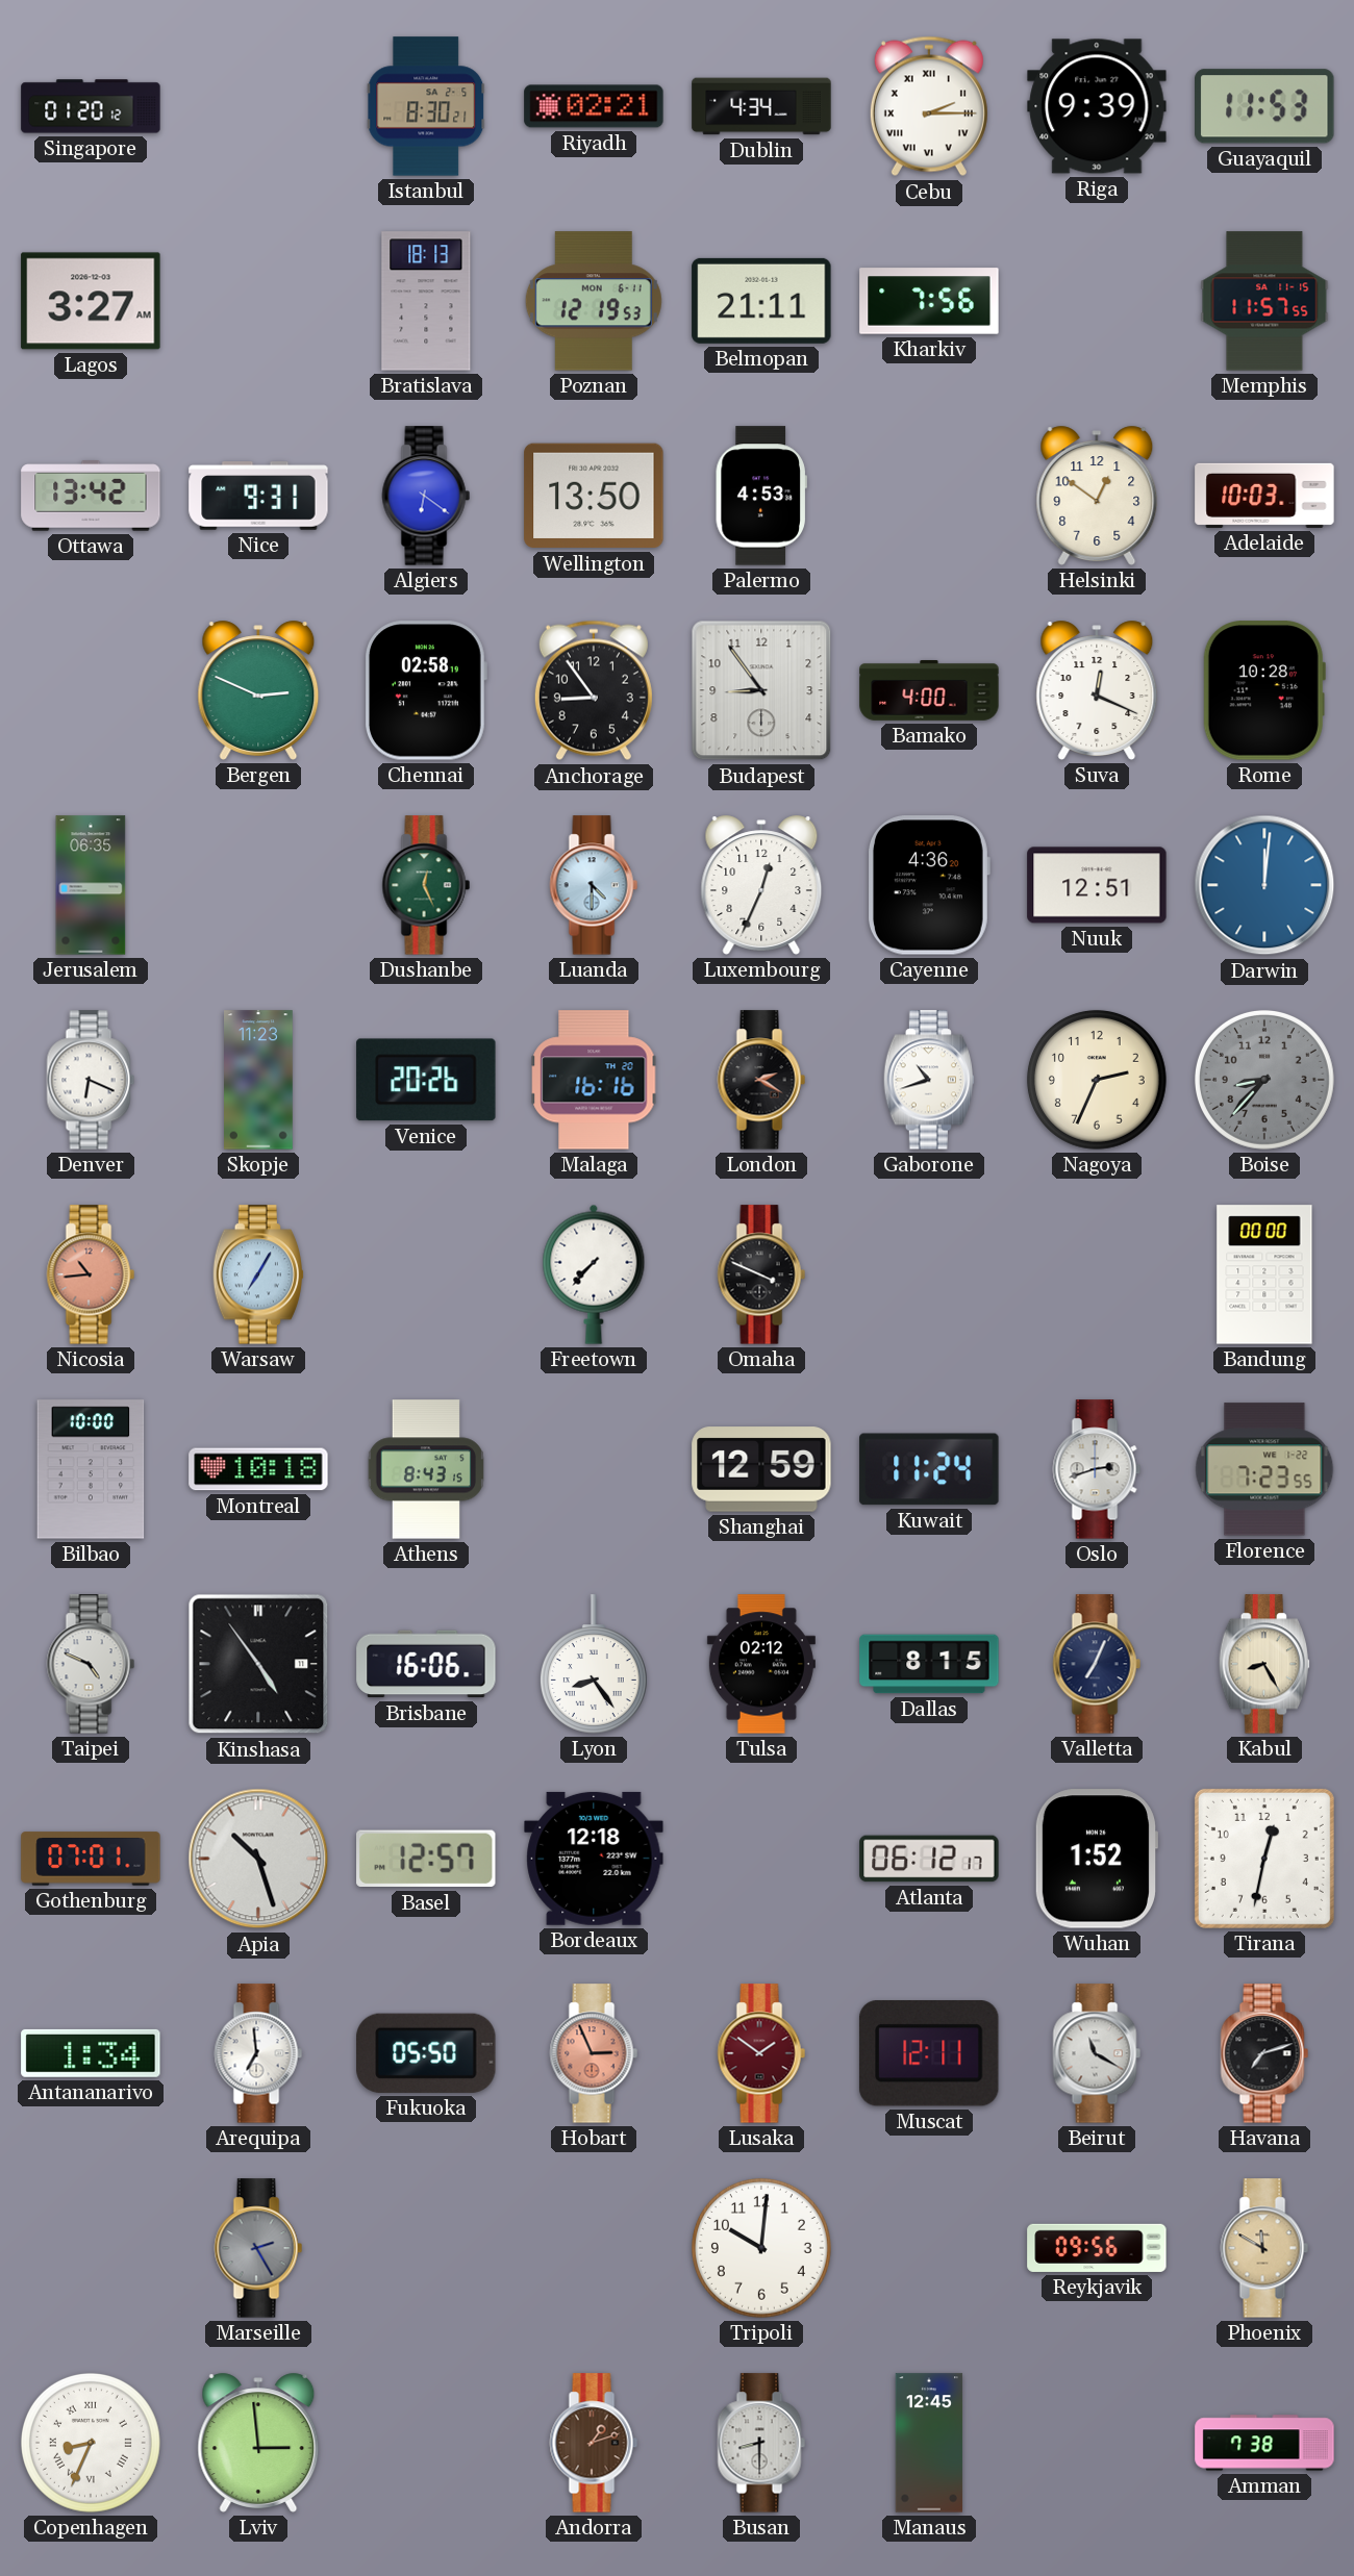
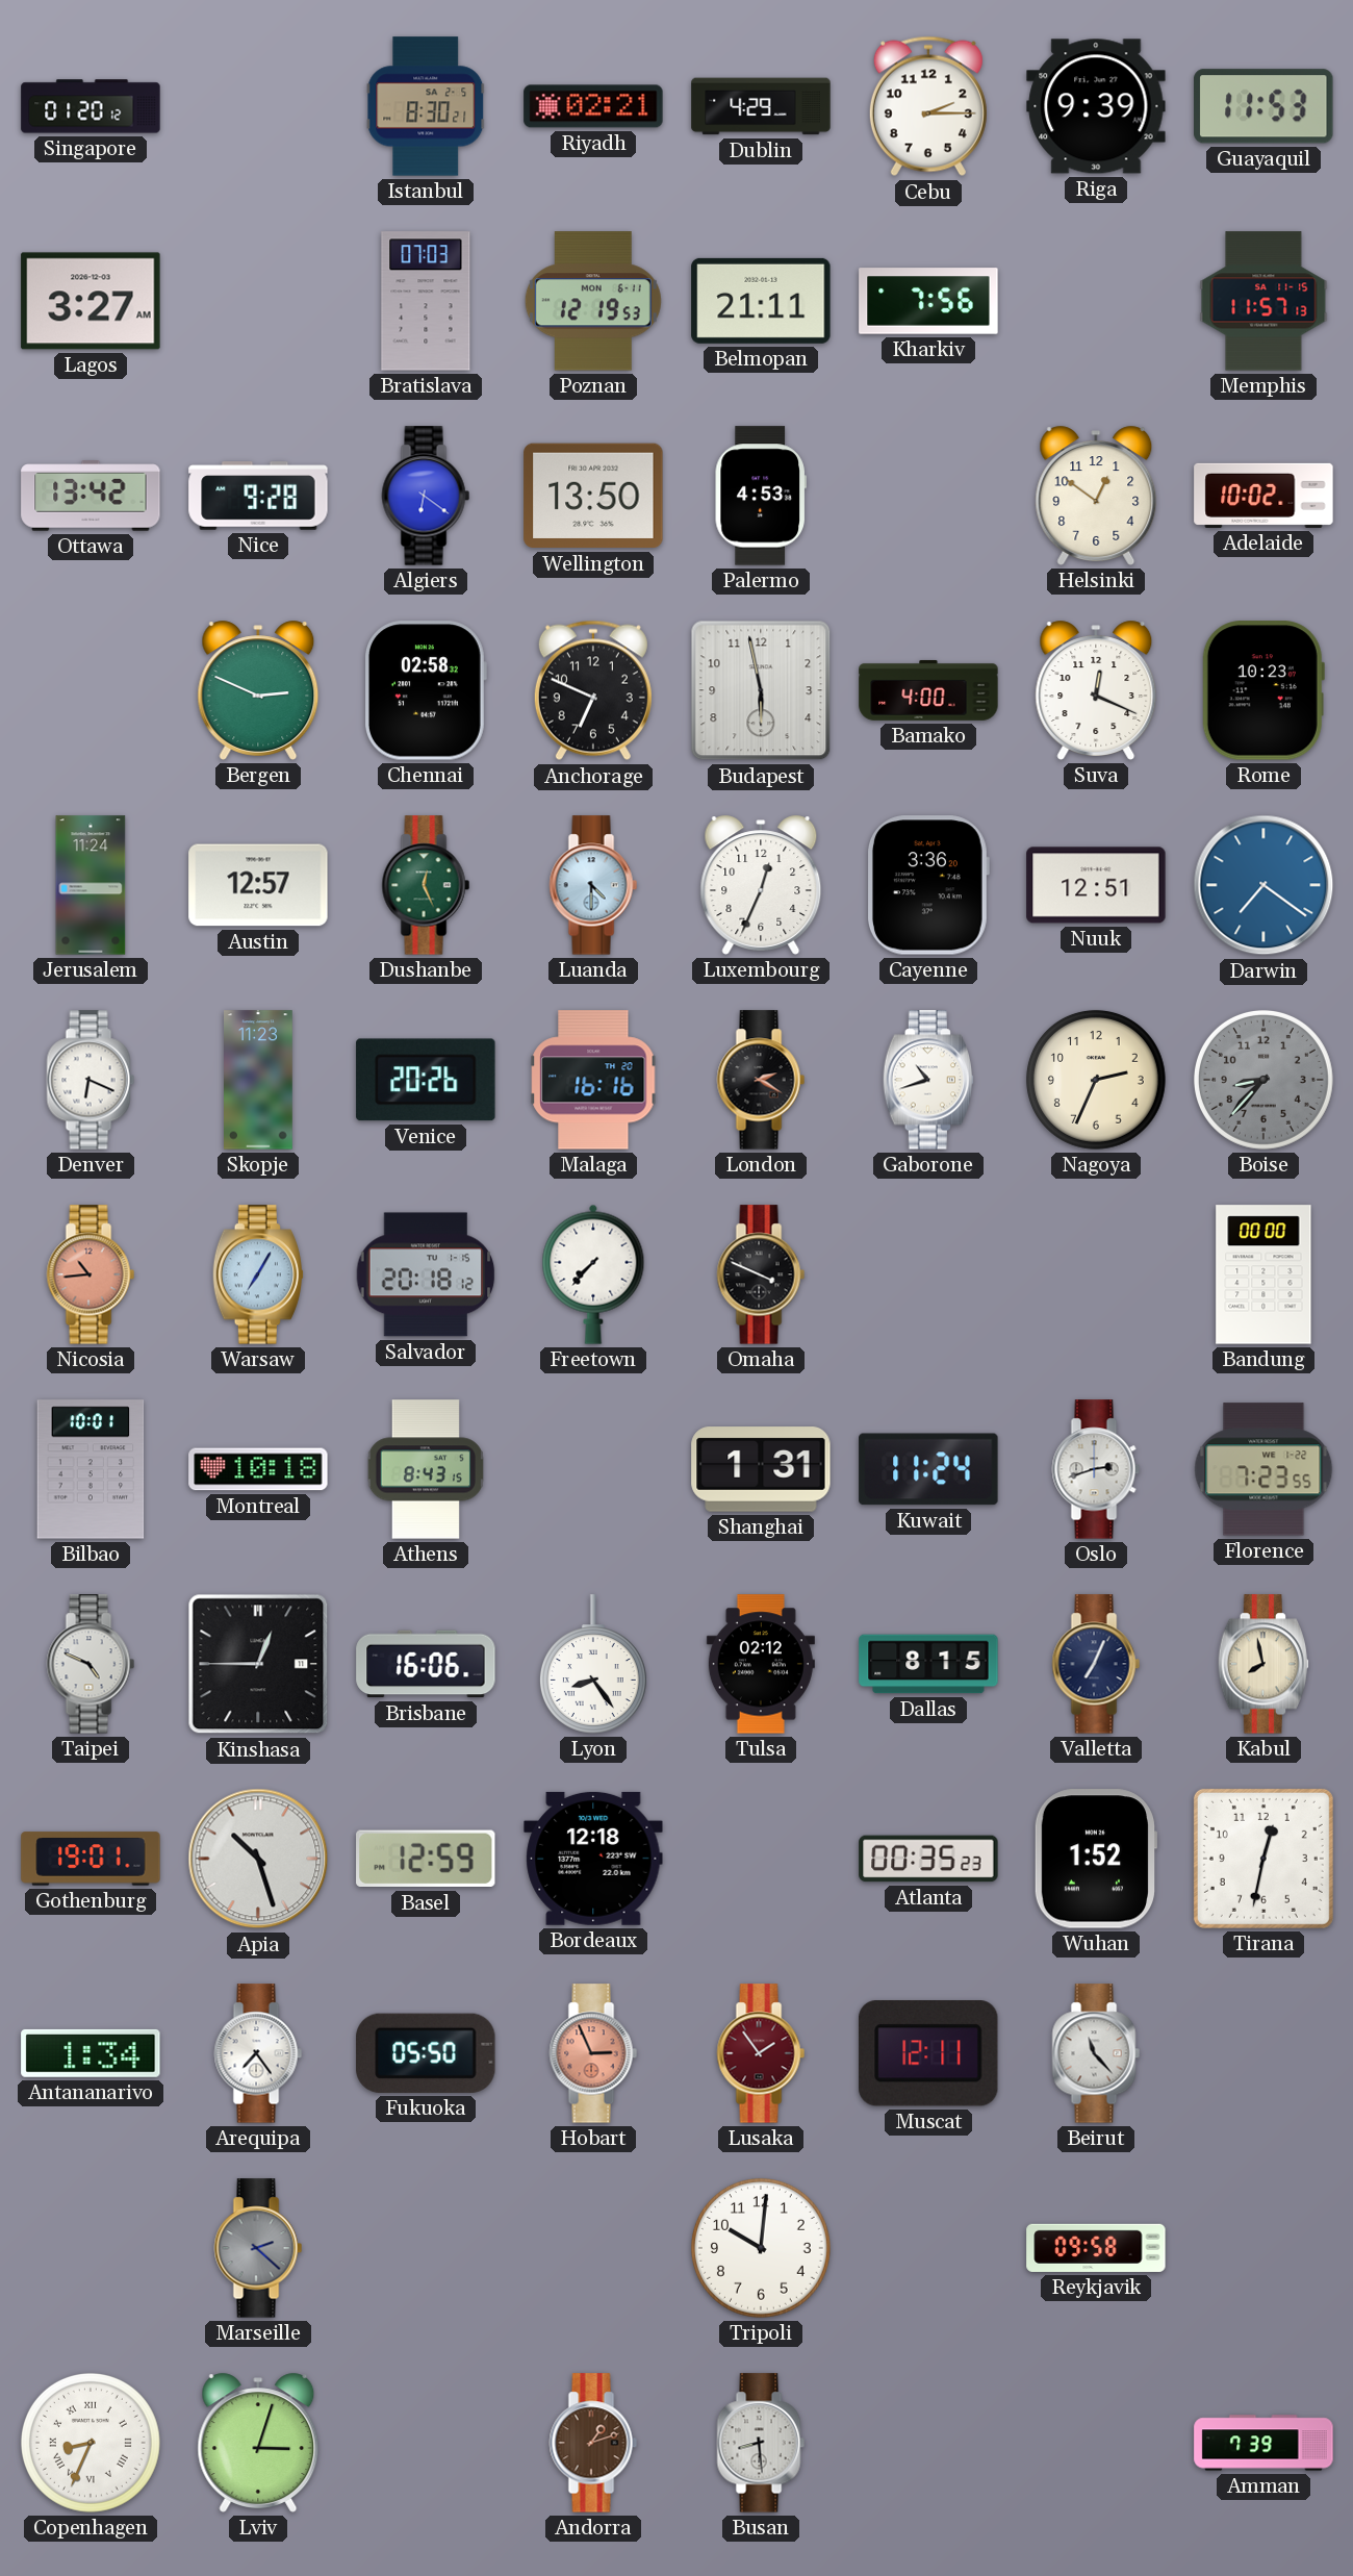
Dublin: 4:34 -> 4:29
Cebu numerals: Roman -> Arabic
Bratislava: 18:13 -> 07:03
Memphis: 11:57:55 -> 11:57:13
Nice: 9:31 -> 9:28
Adelaide: 10:03 -> 10:02
Chennai: 02:58:19 -> 02:58:32
Anchorage: 8:54 -> 6:49
Budapest: 8:54 -> 5:58
Rome: 10:28 -> 10:23
Jerusalem: 06:35 -> 11:24
Austin: none -> 12:57
Cayenne: 4:36 -> 3:36
Darwin: 12:01 -> 7:21
Salvador: none -> 20:18
Bilbao: 10:00 -> 10:01
Shanghai: 12:59 -> 1:31
Kinshasa: 4:54 -> 12:45
Kabul: 8:25 -> 7:58
Gothenburg: 07:01 -> 19:01
Basel: 12:57 -> 12:59
Atlanta: 06:12 -> 00:35
Arequipa: 6:59 -> 7:24
Lusaka: 1:51 -> 1:54
Beirut: 11:20 -> 11:23
Havana: 7:12 -> none
Marseille: 2:25 -> 2:22
Reykjavik: 09:56 -> 09:58
Phoenix: 11:50 -> none
Lviv: 2:59 -> 3:03
Busan: 8:30 -> 8:29
Manaus: 12:45 -> none
Amman: 7:38 -> 7:39
